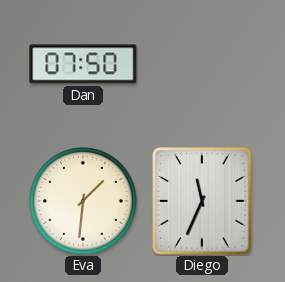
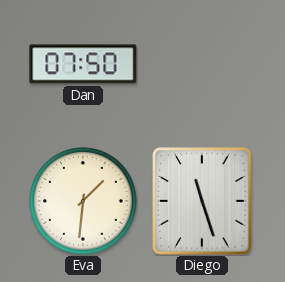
Diego: 11:34 -> 11:27
